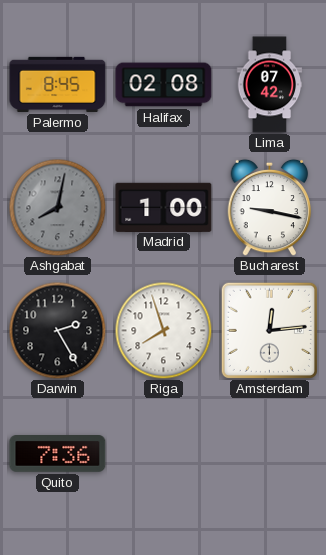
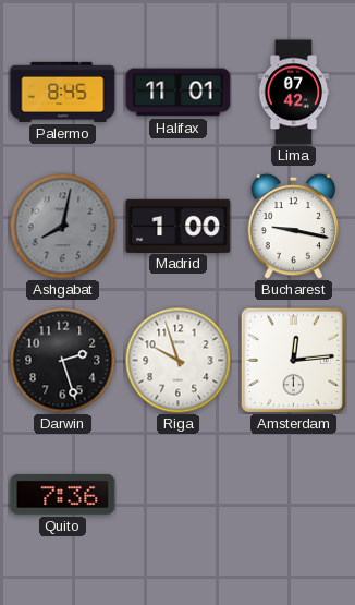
Halifax: 02:08 -> 11:01
Darwin: 2:25 -> 2:27
Riga: 7:57 -> 9:57
